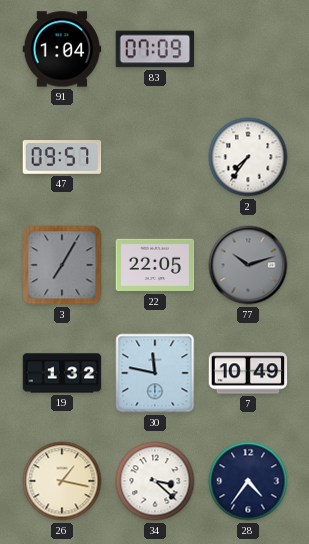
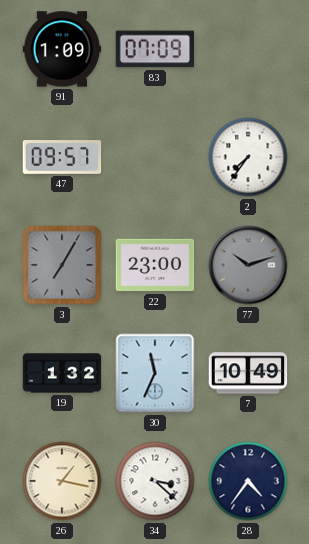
91: 1:04 -> 1:09
22: 22:05 -> 23:00
30: 11:47 -> 11:34
